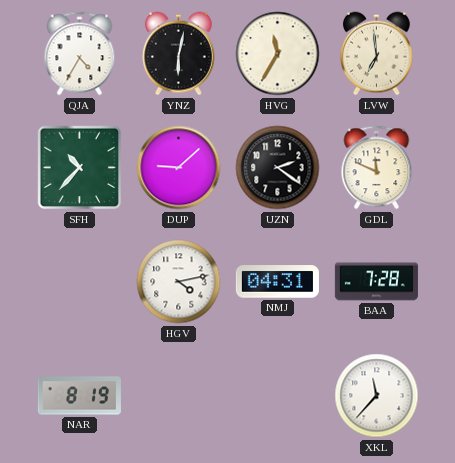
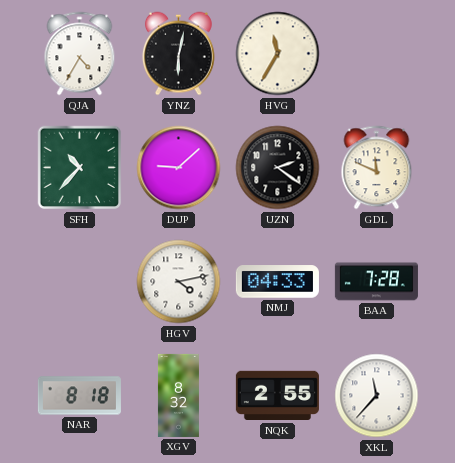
LVW: 6:59 -> none
NMJ: 04:31 -> 04:33
NAR: 8:19 -> 8:18
XGV: none -> 8:32
NQK: none -> 2:55
